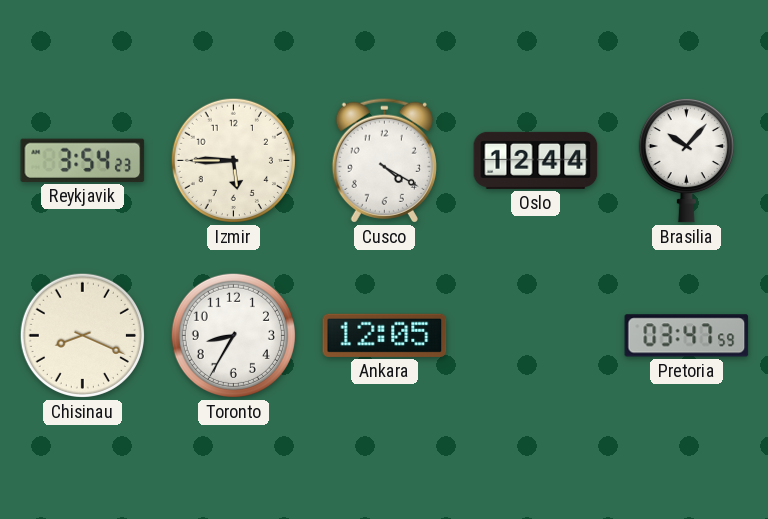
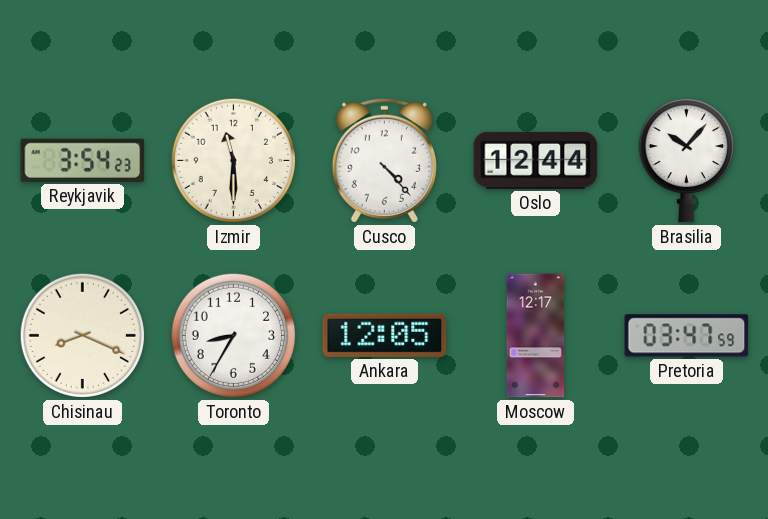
Izmir: 5:45 -> 11:30
Cusco: 4:20 -> 4:23
Moscow: none -> 12:17
